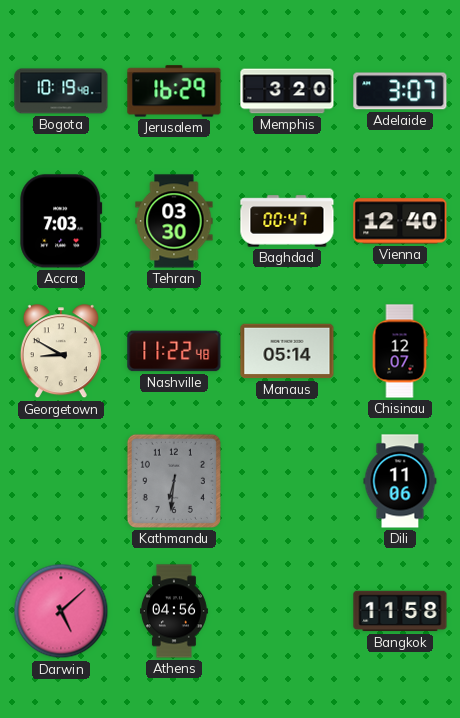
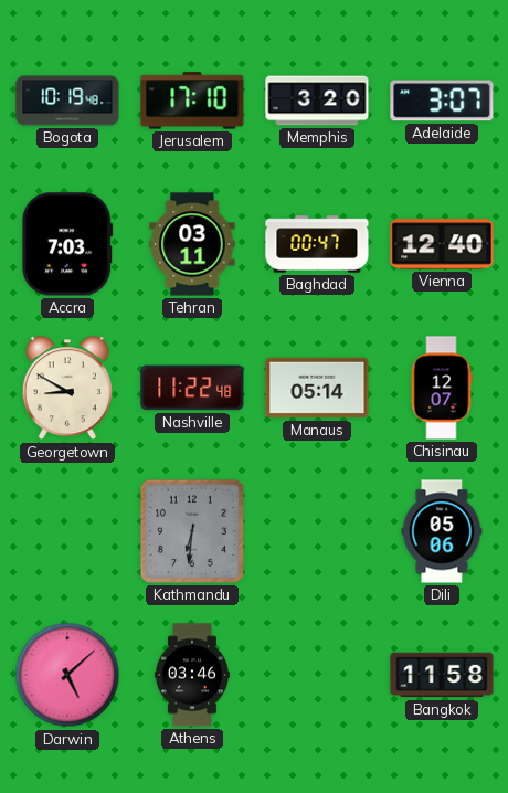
Jerusalem: 16:29 -> 17:10
Tehran: 03:30 -> 03:11
Dili: 11:06 -> 05:06
Athens: 04:56 -> 03:46
